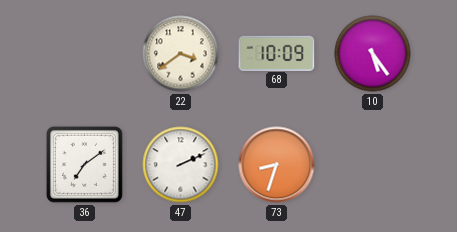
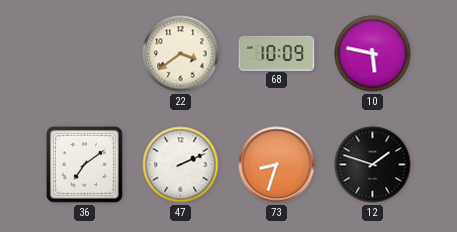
10: 5:24 -> 5:47
12: none -> 1:48
